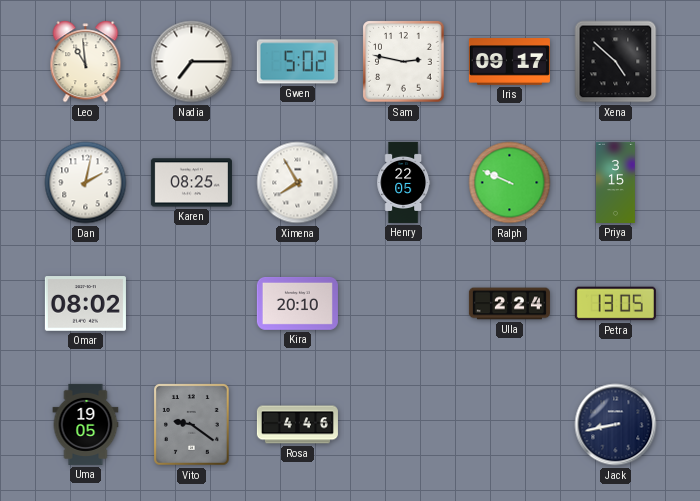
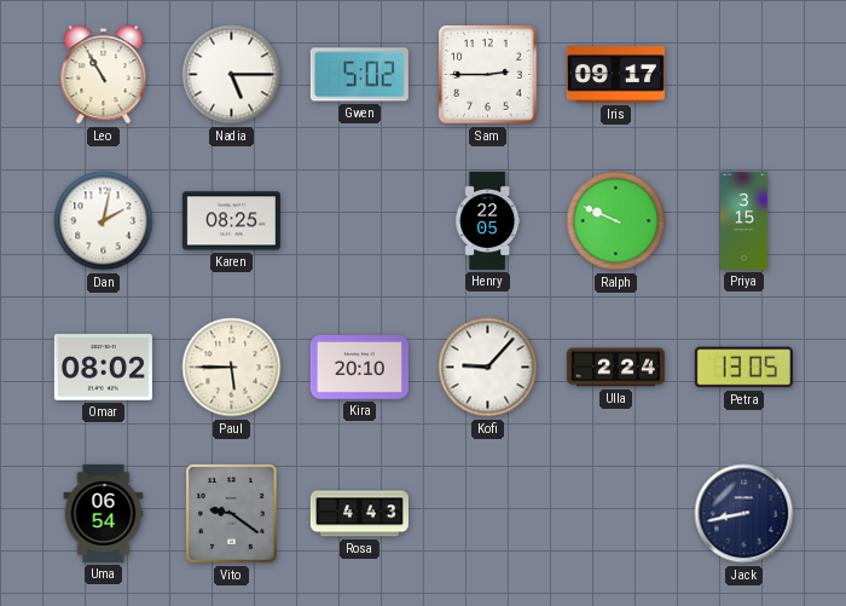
Leo: 10:59 -> 10:55
Nadia: 7:15 -> 5:15
Sam: 2:47 -> 2:45
Xena: 4:52 -> none
Ximena: 7:55 -> none
Paul: none -> 5:45
Kofi: none -> 9:07
Uma: 19:05 -> 06:54
Rosa: 4:46 -> 4:43
